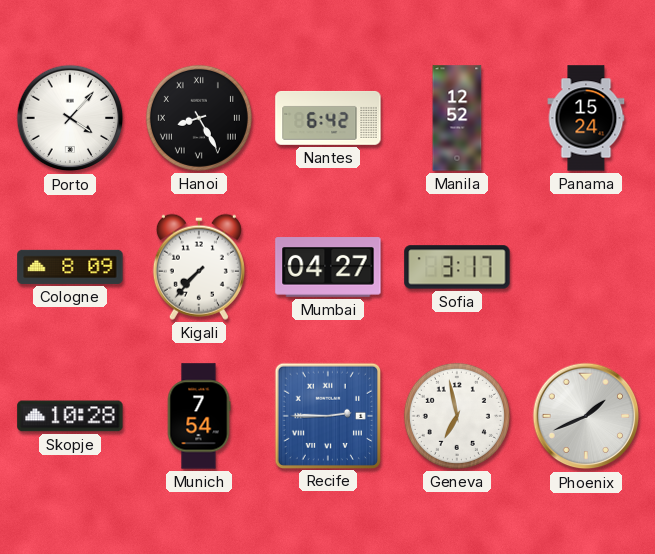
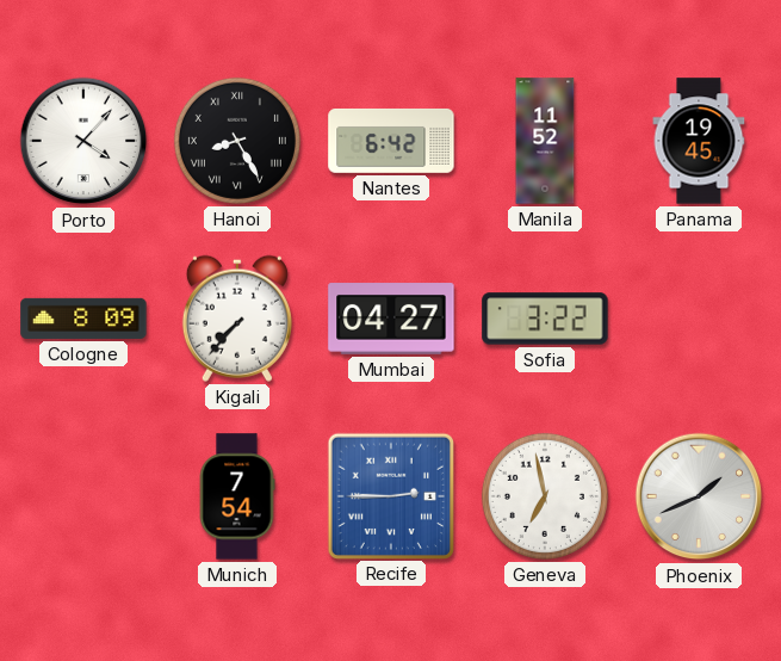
Manila: 12:52 -> 11:52
Panama: 15:24 -> 19:45
Sofia: 3:17 -> 3:22
Skopje: 10:28 -> none
